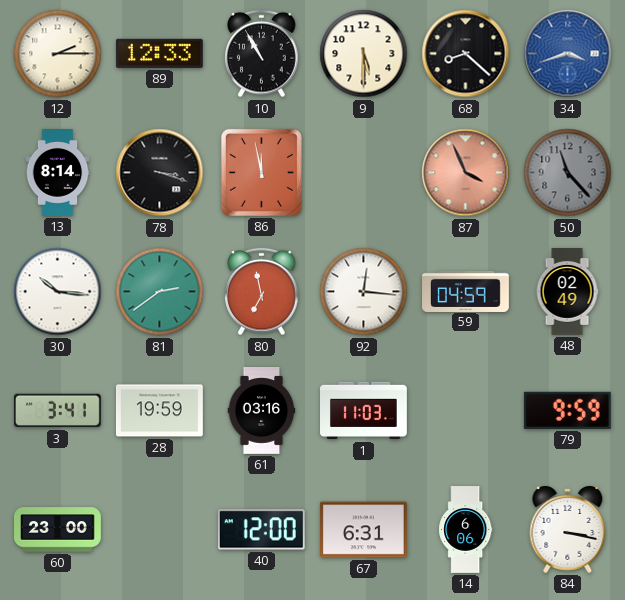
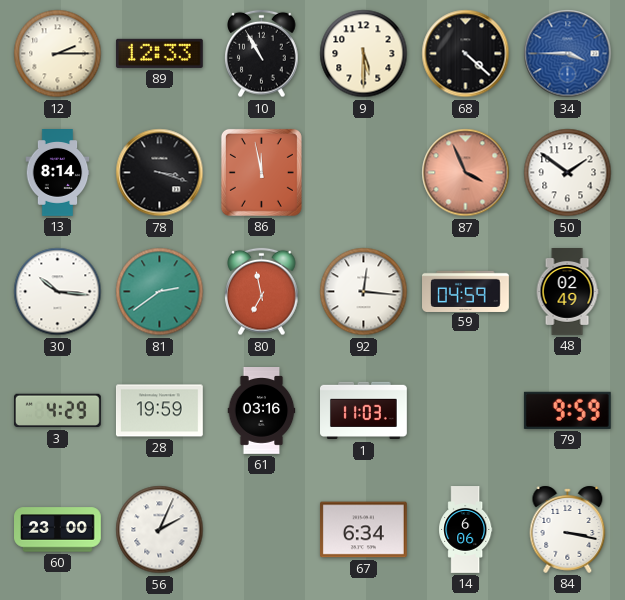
68: 8:22 -> 4:22
34: 3:42 -> 3:45
50: 11:23 -> 1:51
50 dial: grey -> white
3: 3:41 -> 4:29
56: none -> 2:04
40: 12:00 -> none
67: 6:31 -> 6:34
